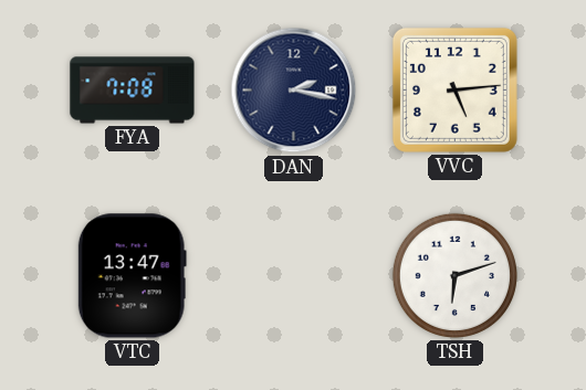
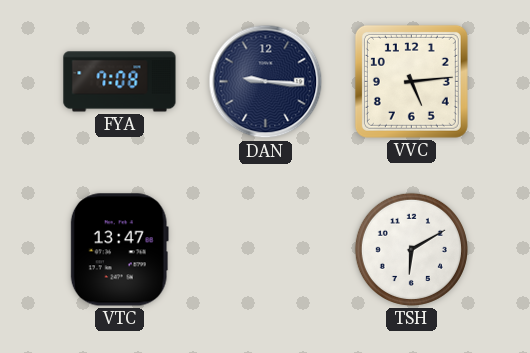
DAN: 2:17 -> 9:16
TSH: 6:12 -> 6:10
